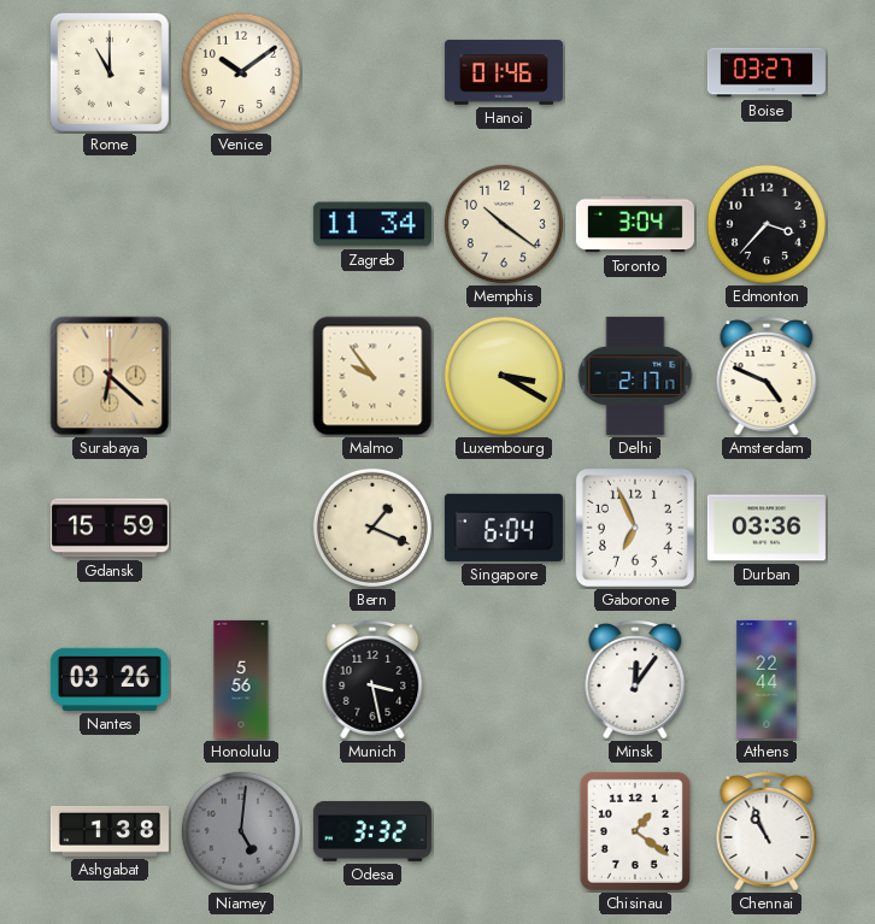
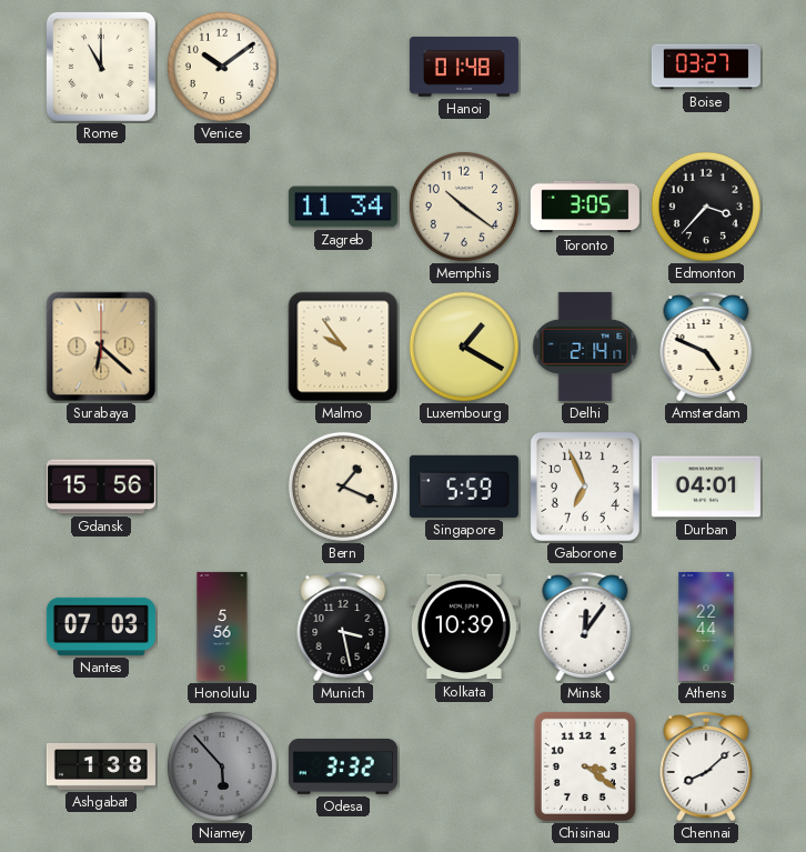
Hanoi: 01:46 -> 01:48
Toronto: 3:04 -> 3:05
Luxembourg: 3:20 -> 1:20
Delhi: 2:17 -> 2:14
Gdansk: 15:59 -> 15:56
Singapore: 6:04 -> 5:59
Durban: 03:36 -> 04:01
Nantes: 03:26 -> 07:03
Kolkata: none -> 10:39
Niamey: 5:01 -> 5:53
Chisinau: 1:21 -> 3:21
Chennai: 10:56 -> 8:08
